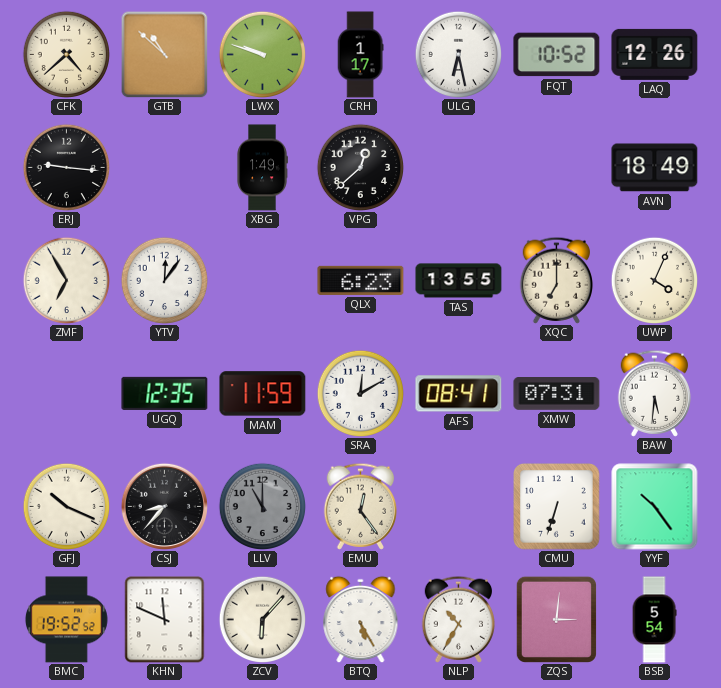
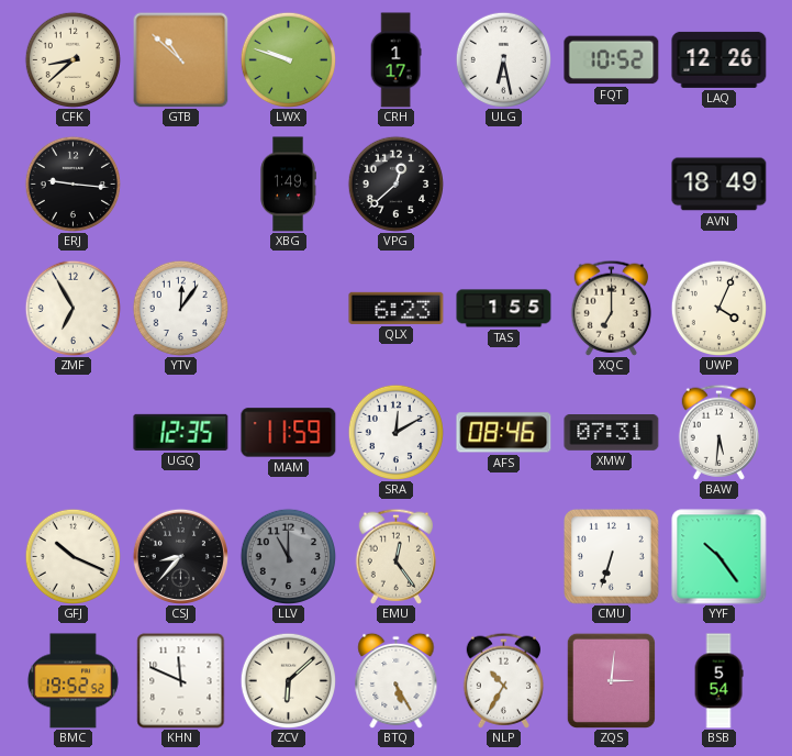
CFK: 4:38 -> 8:38
TAS: 13:55 -> 1:55
AFS: 08:41 -> 08:46
ZCV: 6:07 -> 6:08
